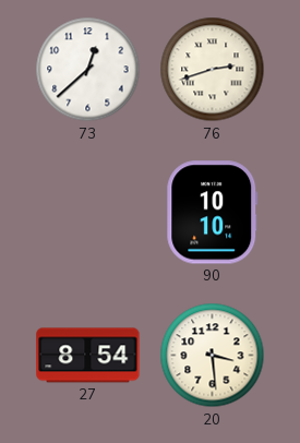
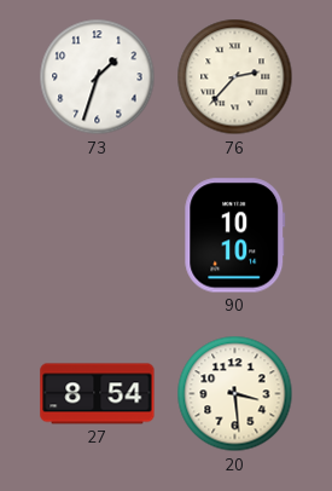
73: 12:38 -> 1:33
76: 2:42 -> 2:37
